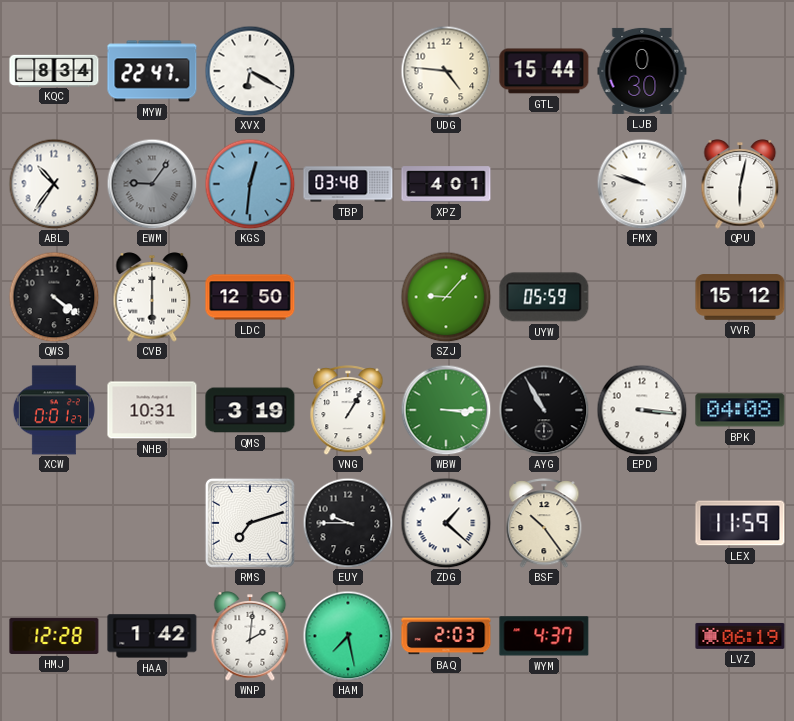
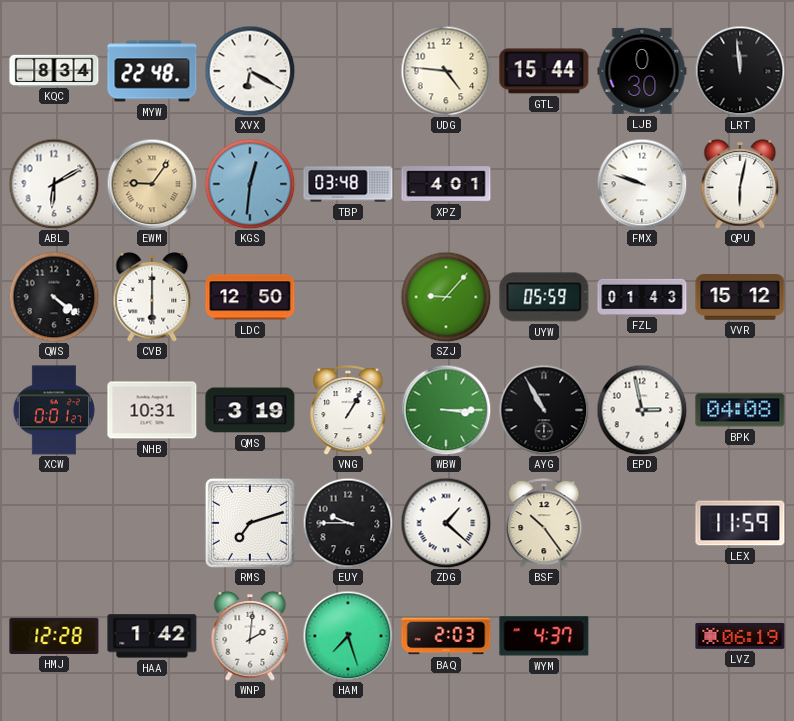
MYW: 22:47 -> 22:48
LRT: none -> 11:59
ABL: 10:36 -> 6:10
EWM dial: grey -> champagne
FZL: none -> 01:43
EPD: 3:16 -> 2:58
HAM: 7:28 -> 7:27
